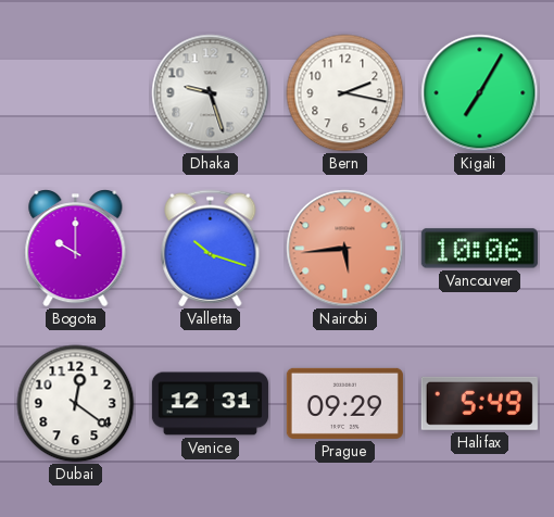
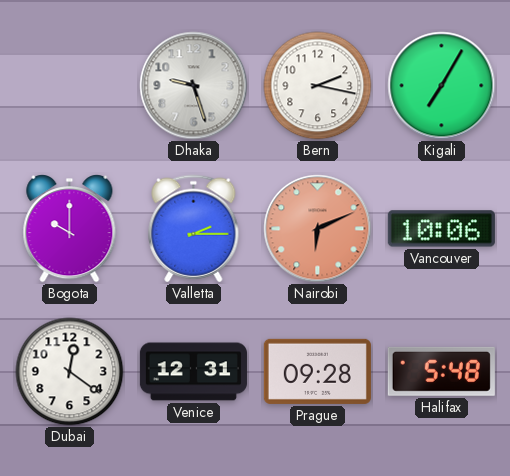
Valletta: 10:18 -> 2:15
Nairobi: 5:44 -> 6:11
Prague: 09:29 -> 09:28
Halifax: 5:49 -> 5:48
